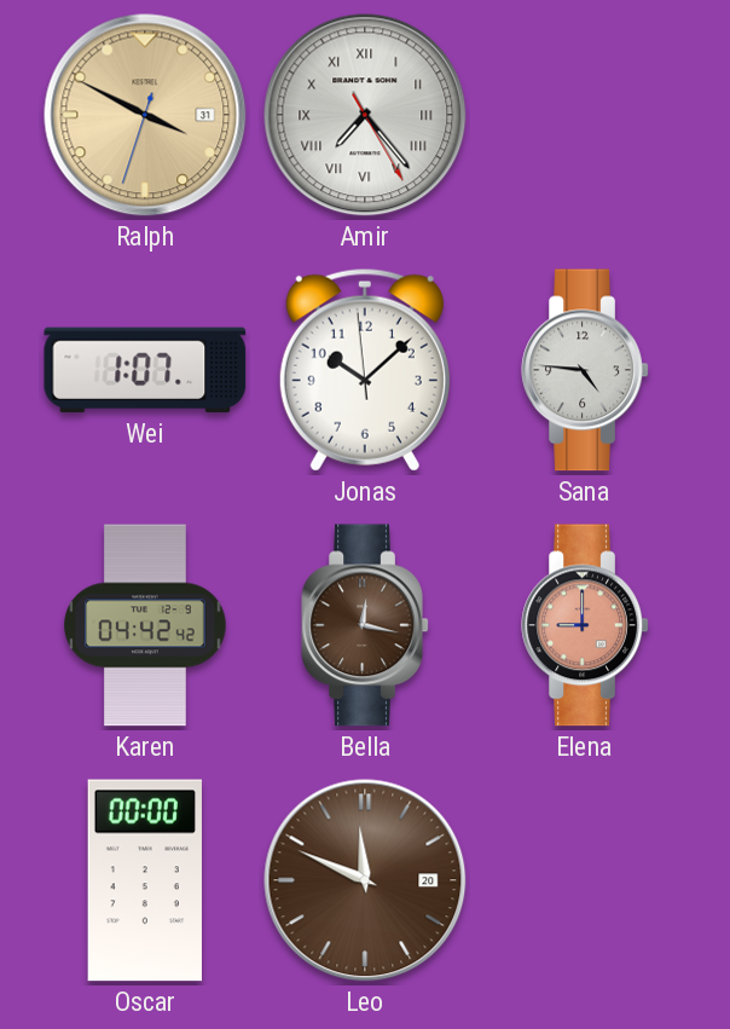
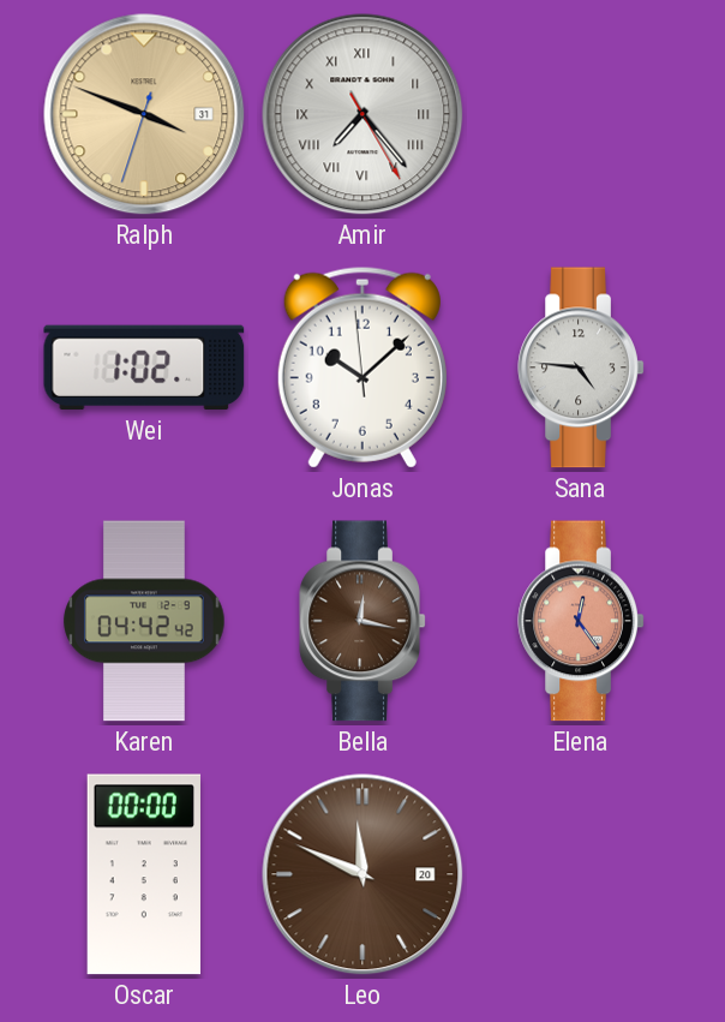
Ralph: 3:49 -> 3:48
Wei: 1:07 -> 1:02
Elena: 9:00 -> 12:24
